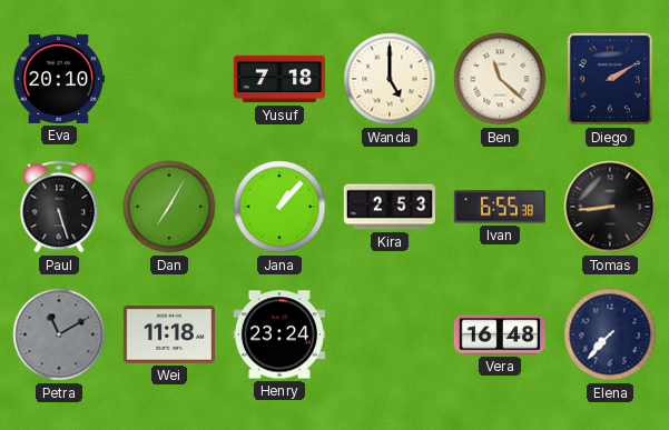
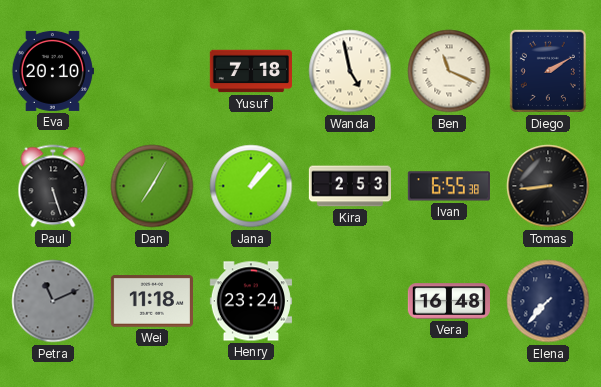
Wanda: 5:00 -> 4:58
Ben: 11:22 -> 11:19
Petra: 11:10 -> 11:11
